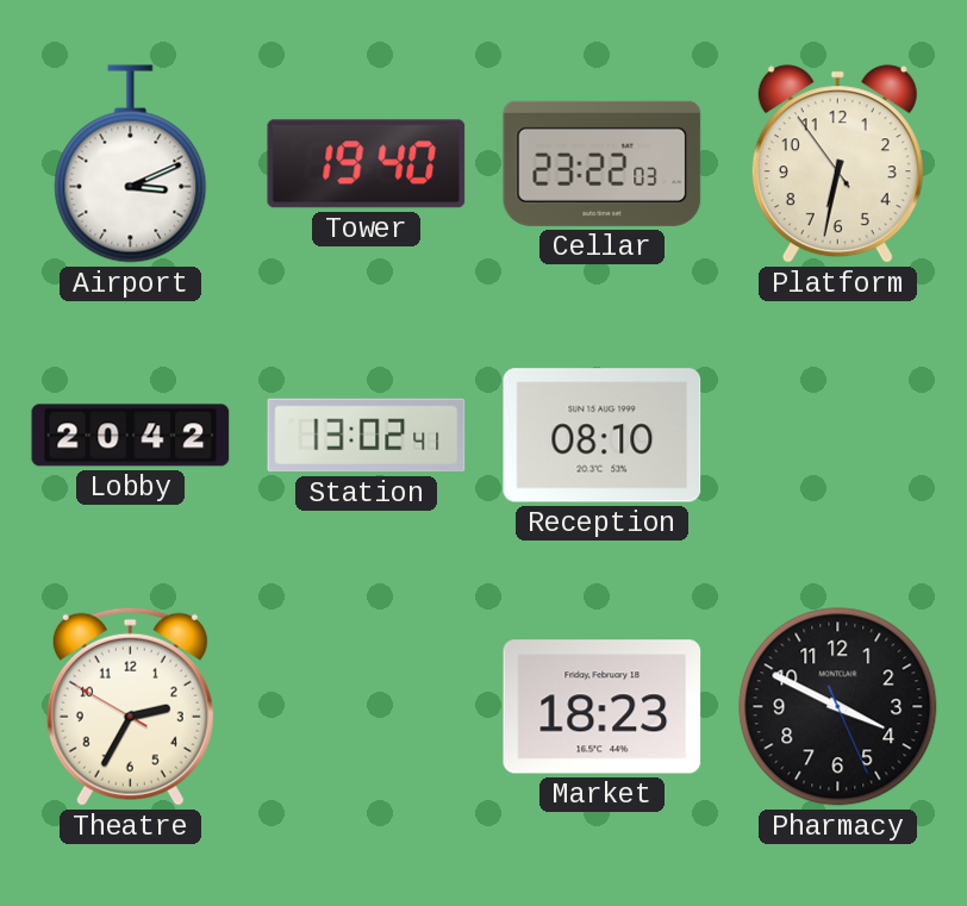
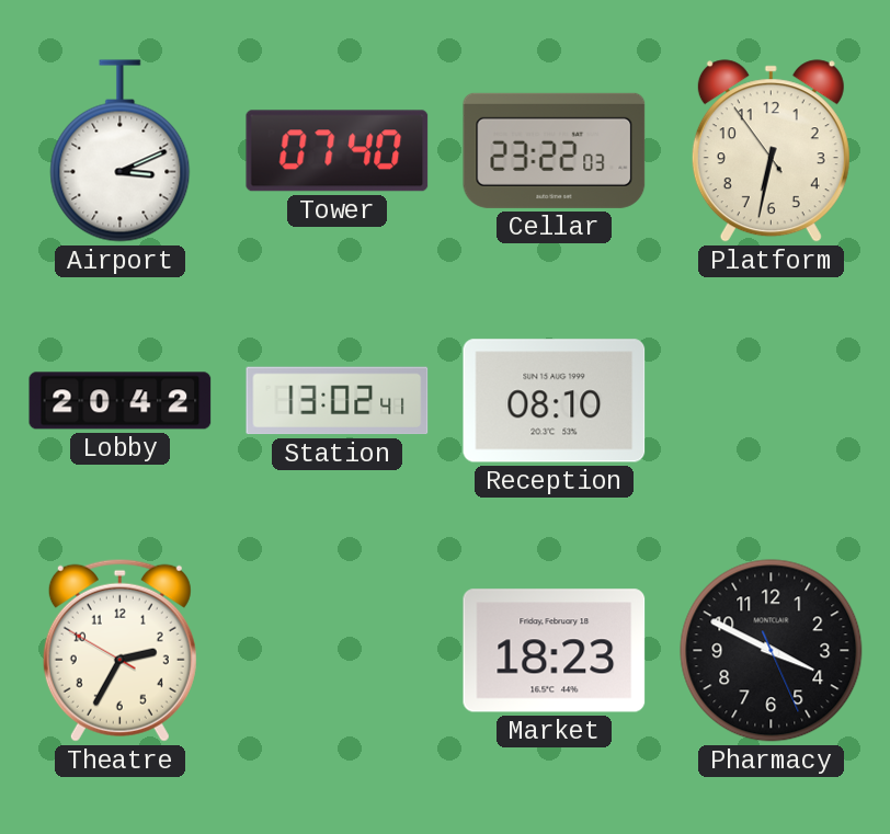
Tower: 19:40 -> 07:40
